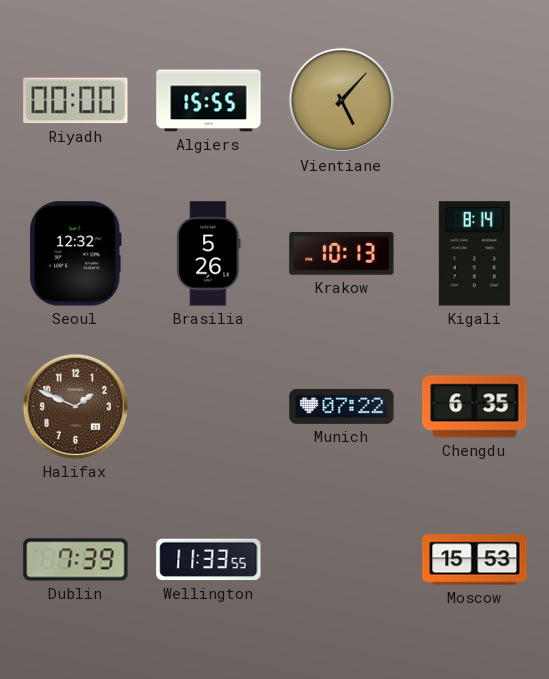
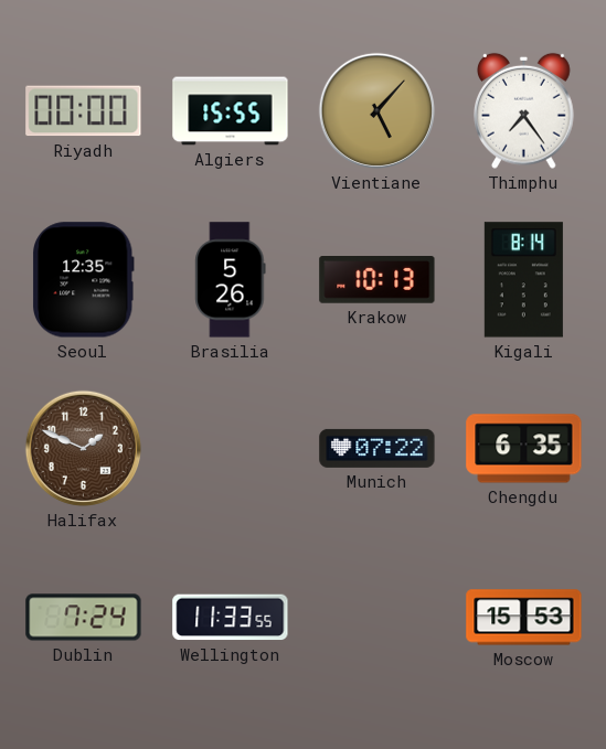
Thimphu: none -> 7:24
Seoul: 12:32 -> 12:35
Dublin: 7:39 -> 7:24
